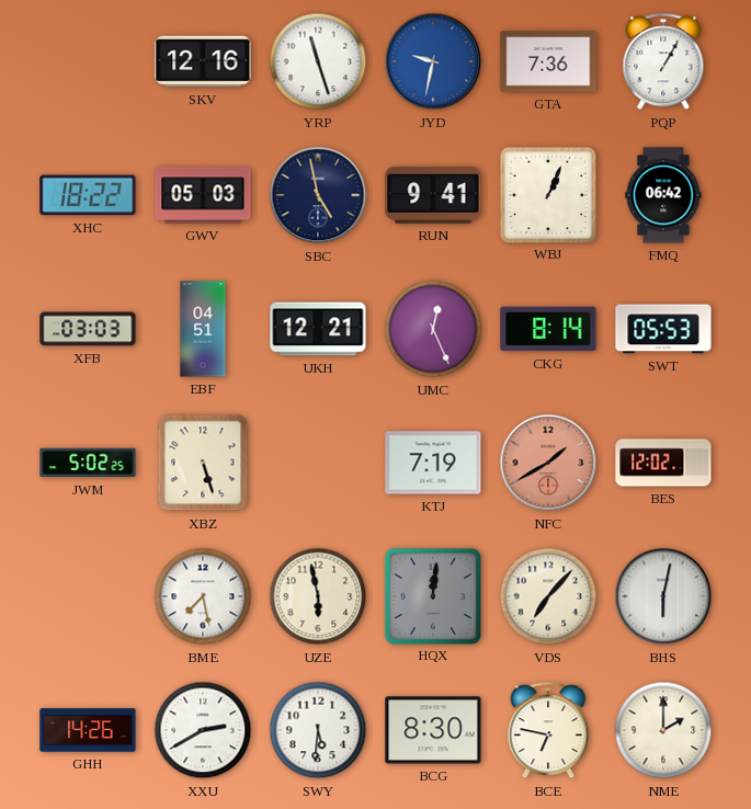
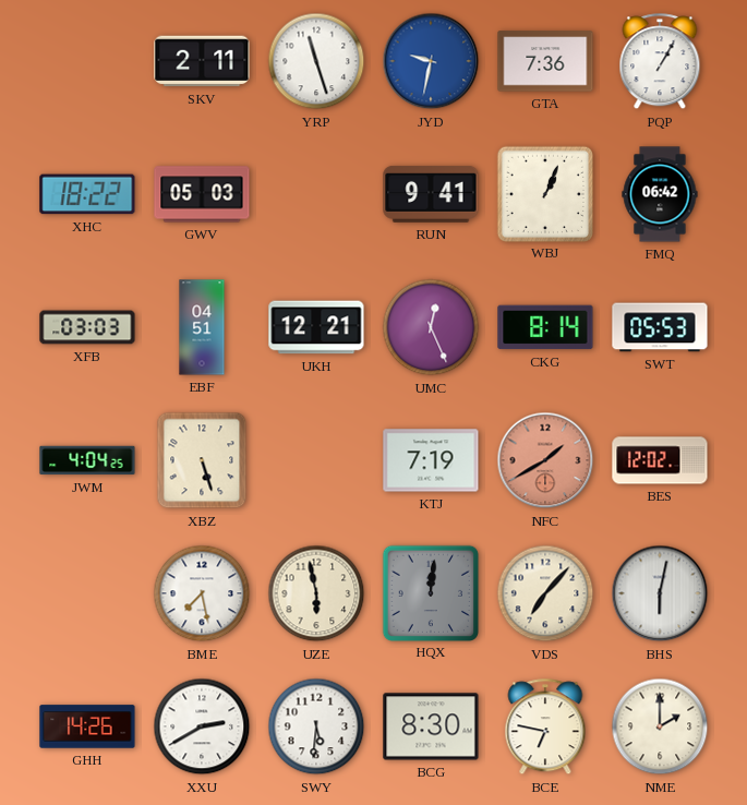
SKV: 12:16 -> 2:11
SBC: 4:58 -> none
JWM: 5:02 -> 4:04
